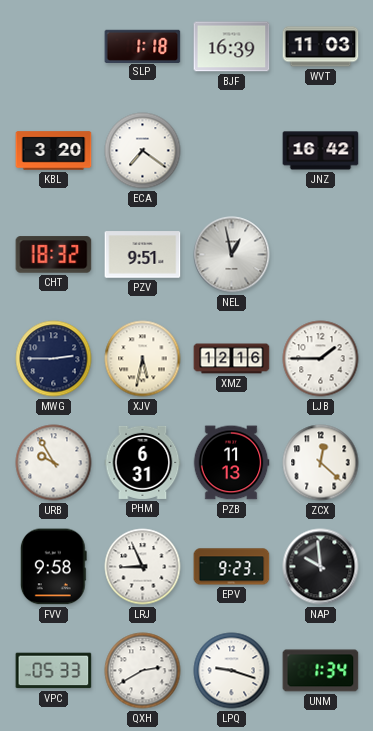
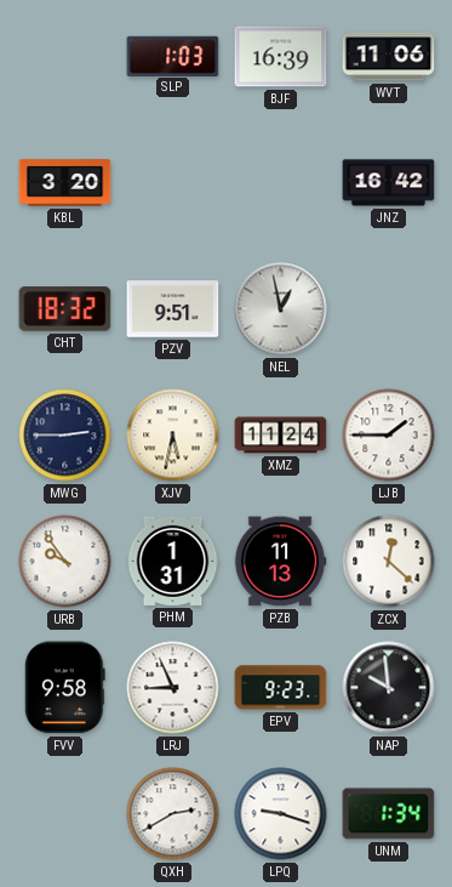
SLP: 1:18 -> 1:03
WVT: 11:03 -> 11:06
ECA: 7:21 -> none
XMZ: 12:16 -> 11:24
URB: 9:55 -> 9:54
PHM: 6:31 -> 1:31
VPC: 05:33 -> none
